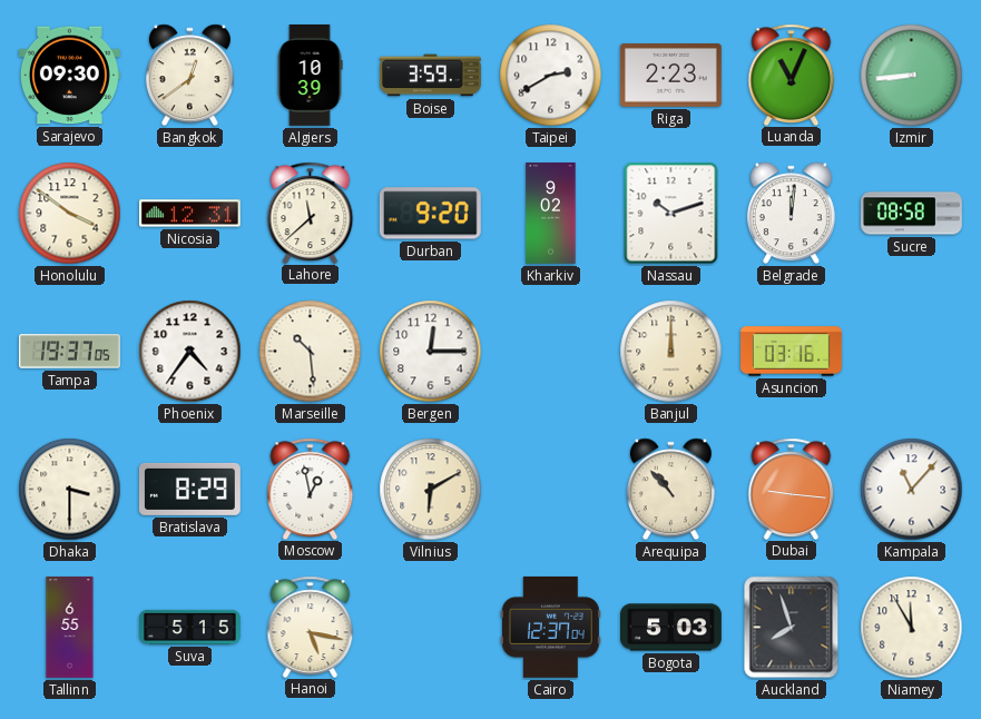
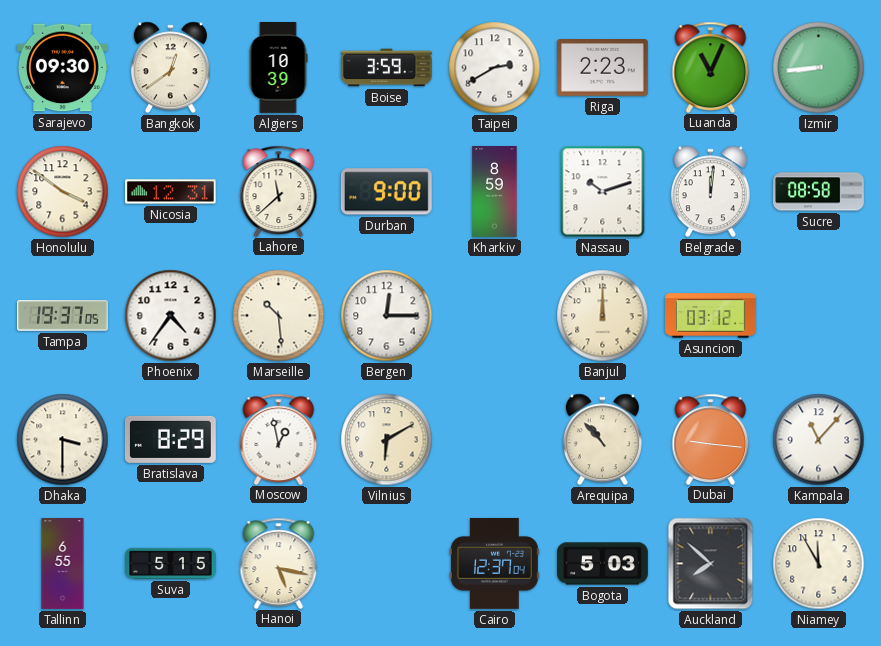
Durban: 9:20 -> 9:00
Kharkiv: 9:02 -> 8:59
Asuncion: 03:16 -> 03:12
Auckland: 7:57 -> 7:52
